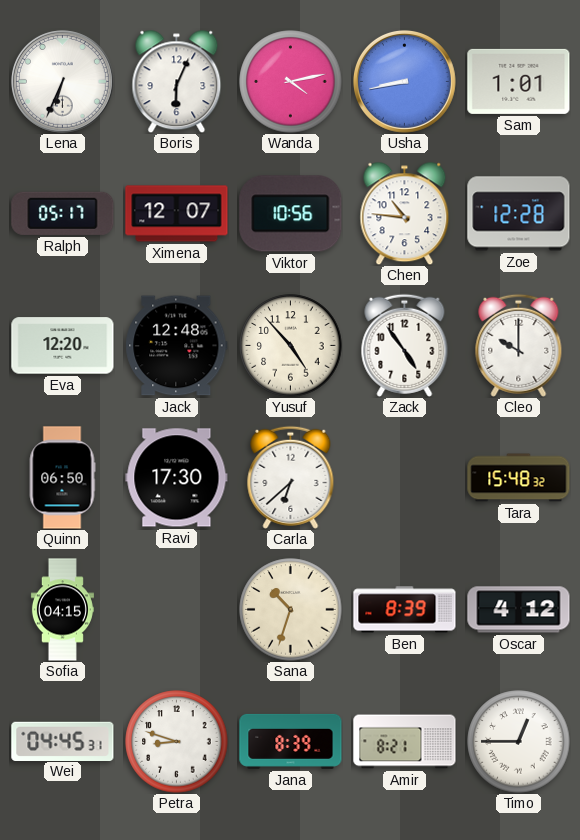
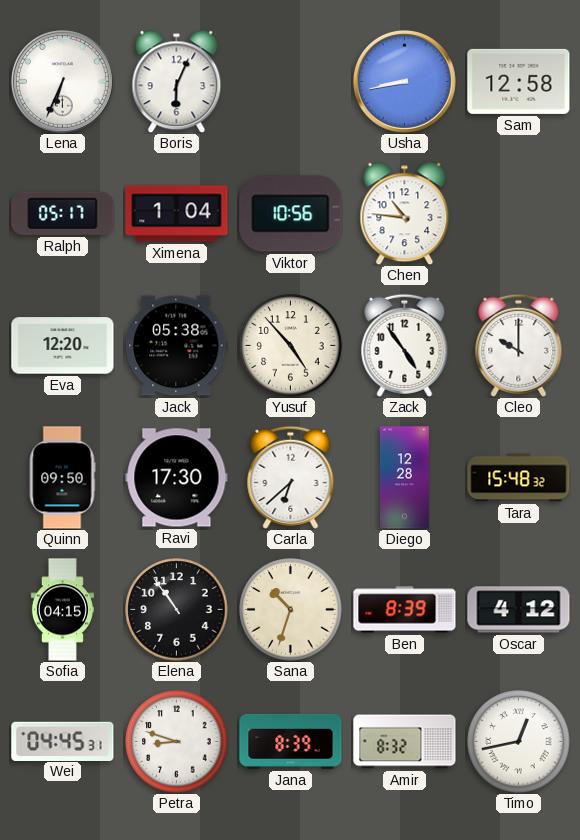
Wanda: 4:13 -> none
Sam: 1:01 -> 12:58
Ximena: 12:07 -> 1:04
Zoe: 12:28 -> none
Jack: 12:48 -> 05:38
Quinn: 06:50 -> 09:50
Diego: none -> 12:28
Elena: none -> 10:54
Amir: 8:21 -> 8:32
Timo: 12:45 -> 12:43
